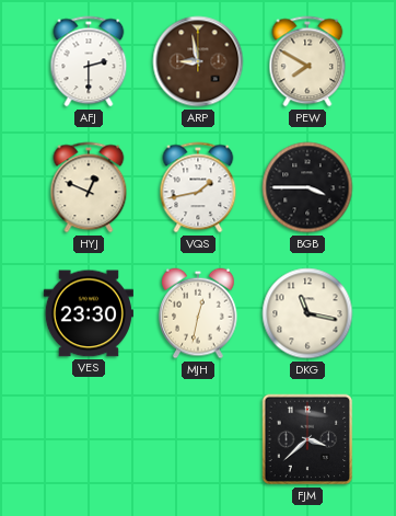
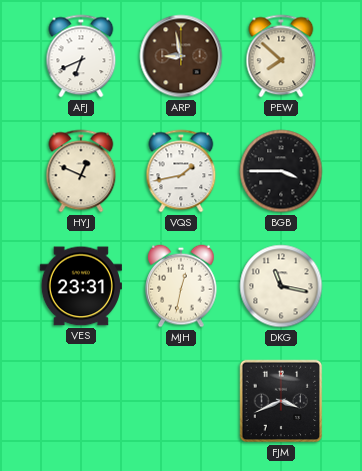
AFJ: 2:30 -> 6:41
PEW: 7:50 -> 7:52
VES: 23:30 -> 23:31
FJM: 3:38 -> 3:41
